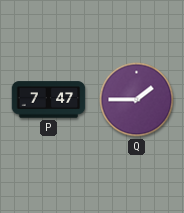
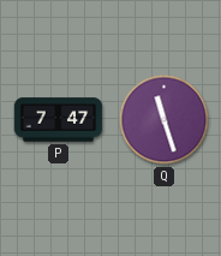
Q: 1:45 -> 11:27
